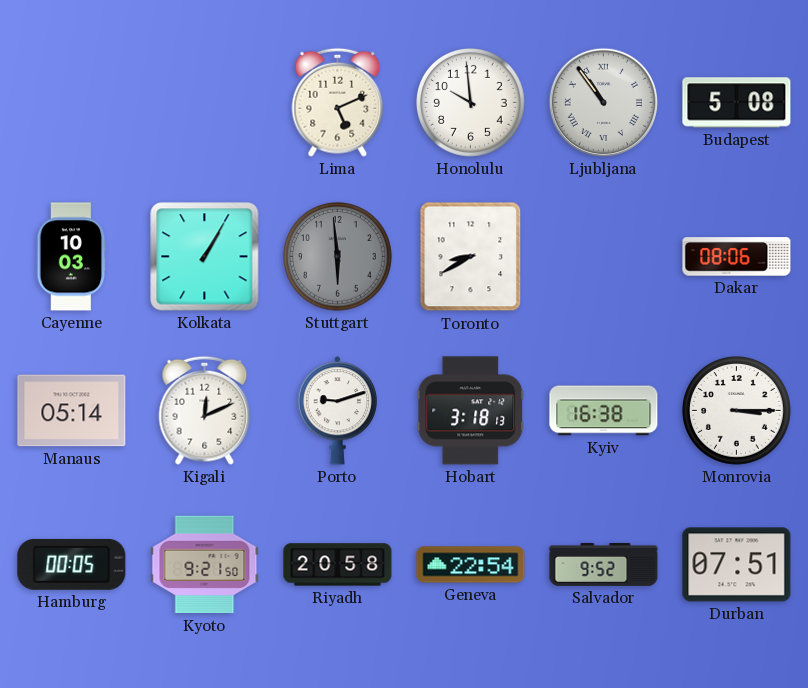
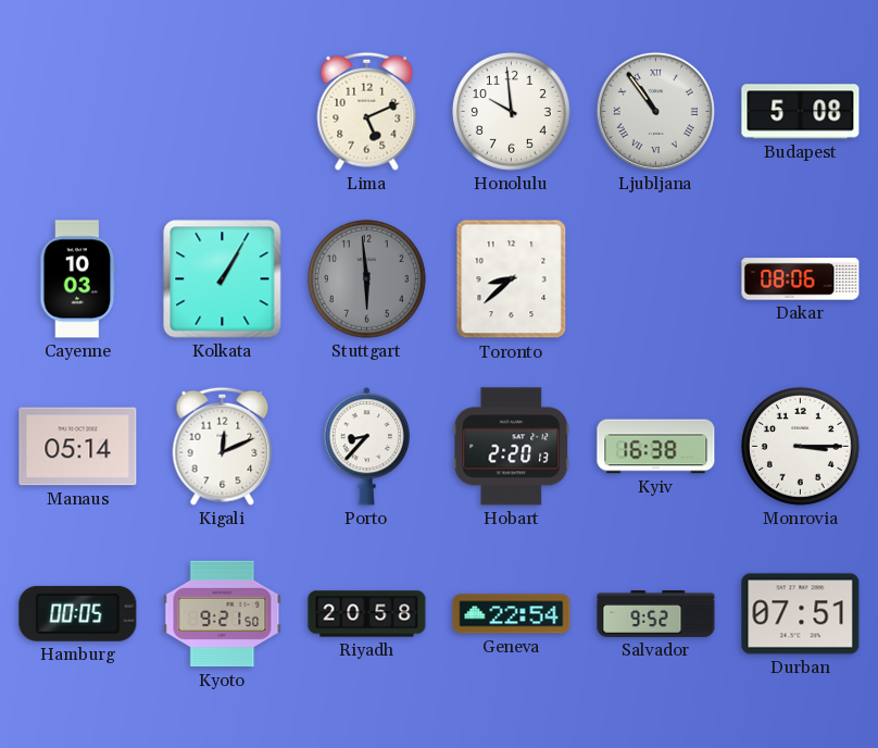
Toronto: 8:40 -> 8:38
Porto: 9:12 -> 8:37
Hobart: 3:18 -> 2:20
